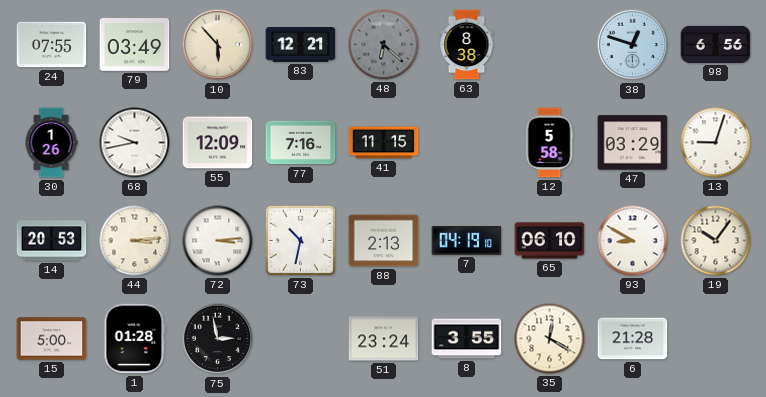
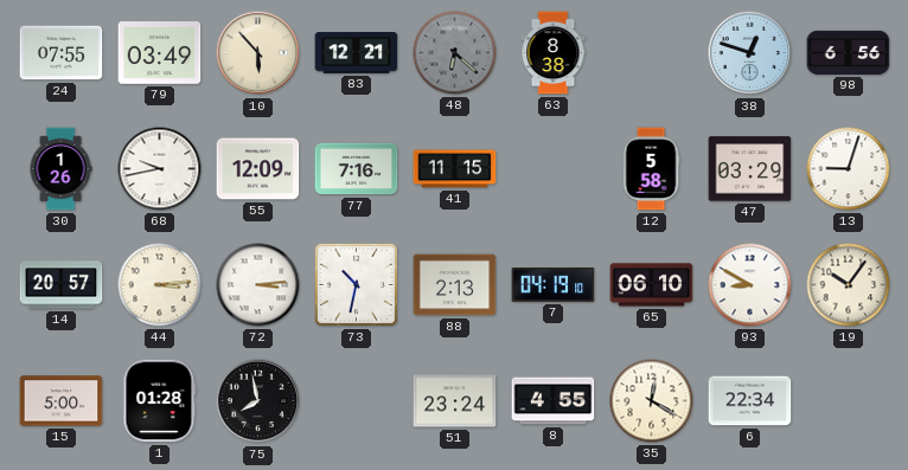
14: 20:53 -> 20:57
75: 2:58 -> 7:58
8: 3:55 -> 4:55
6: 21:28 -> 22:34
